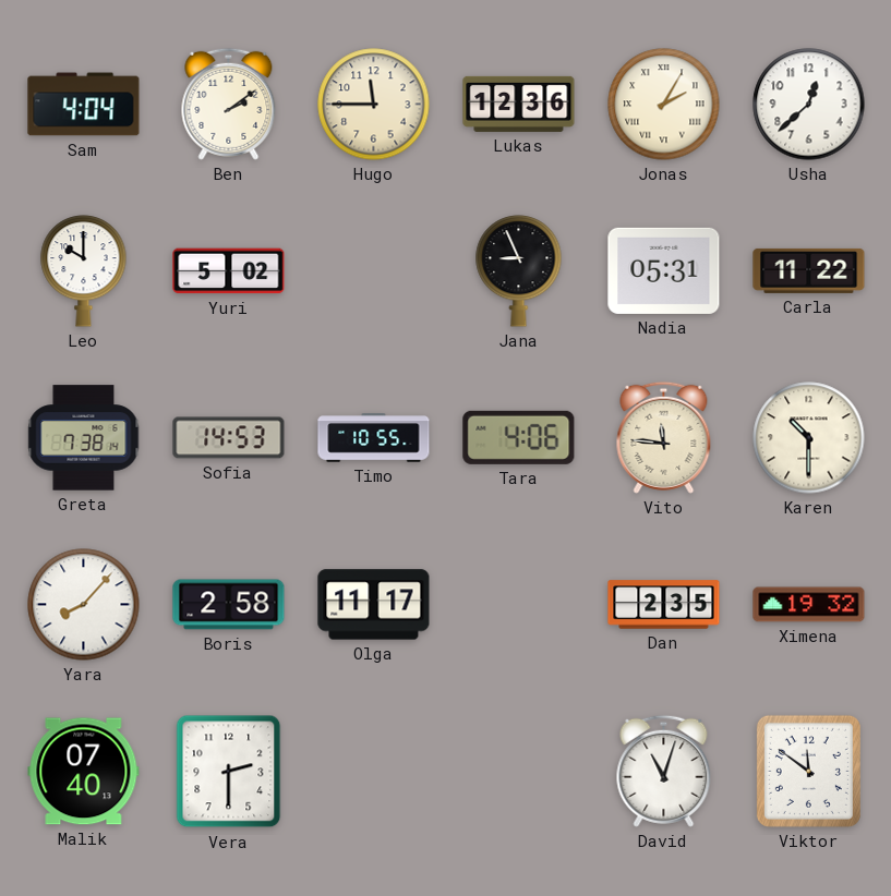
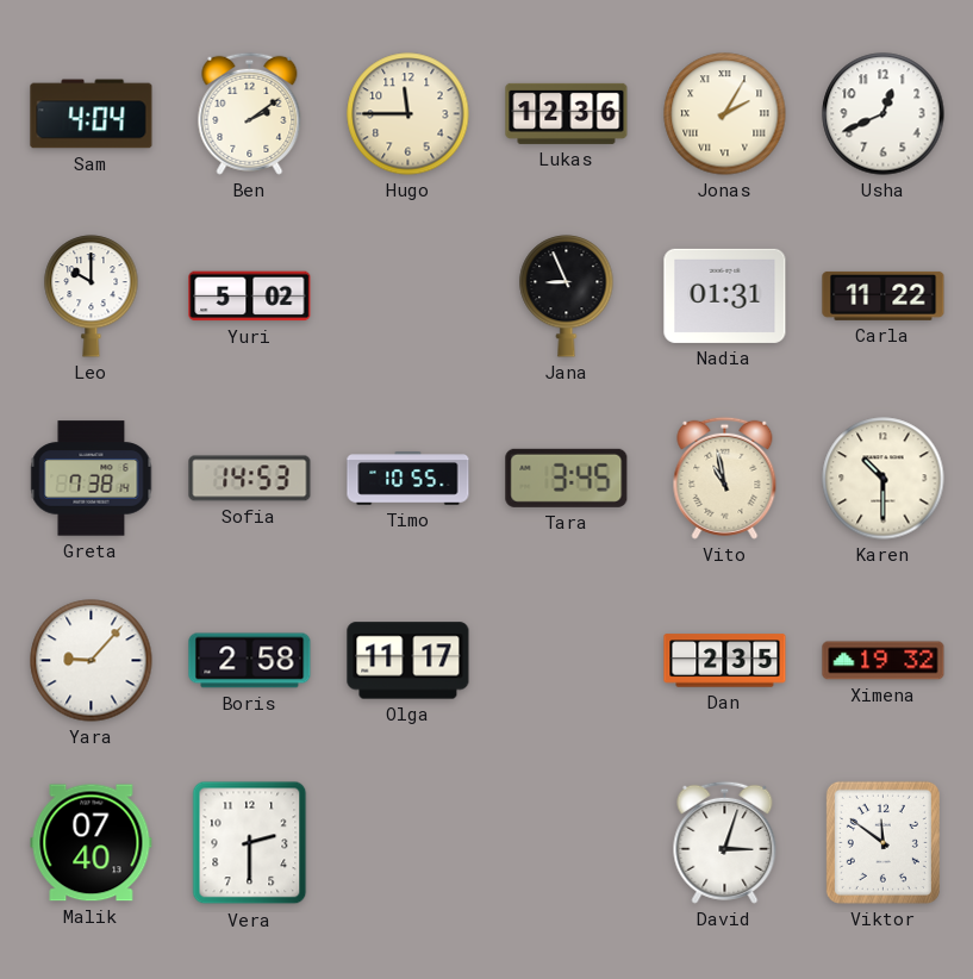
Usha: 12:38 -> 12:41
Nadia: 05:31 -> 01:31
Tara: 4:06 -> 3:45
Vito: 11:46 -> 10:58
Yara: 8:07 -> 9:07
David: 11:03 -> 3:03
